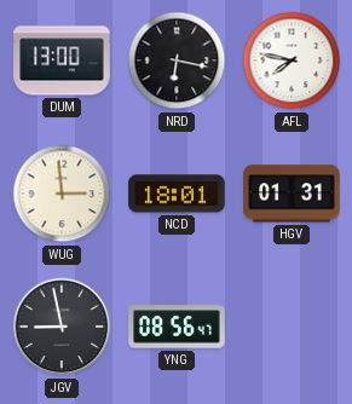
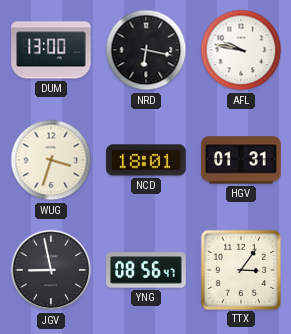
AFL: 7:47 -> 9:47
WUG: 2:59 -> 3:33
TTX: none -> 3:06
